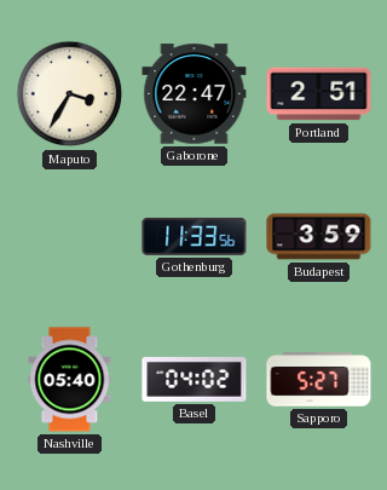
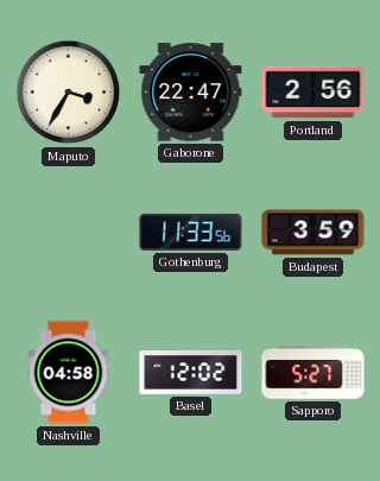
Portland: 2:51 -> 2:56
Nashville: 05:40 -> 04:58
Basel: 04:02 -> 12:02
